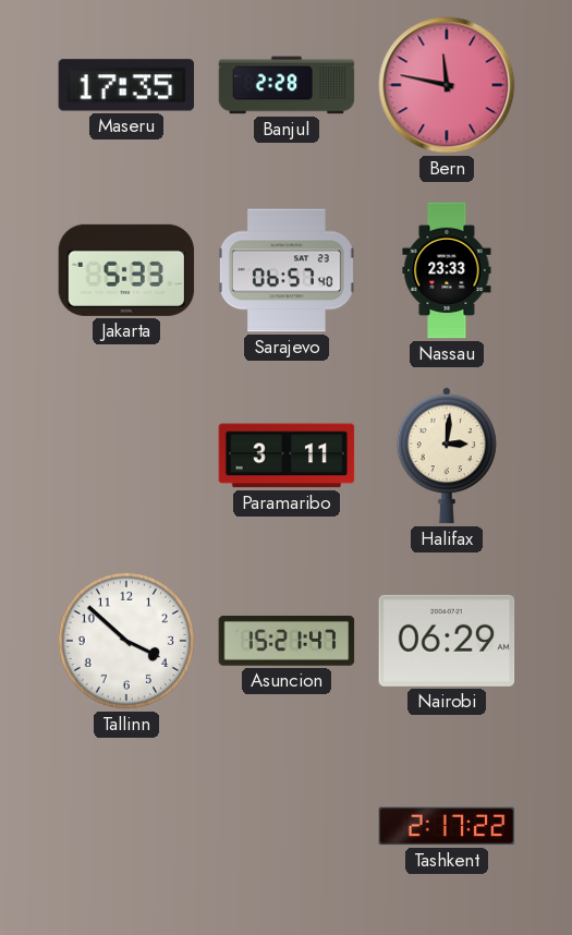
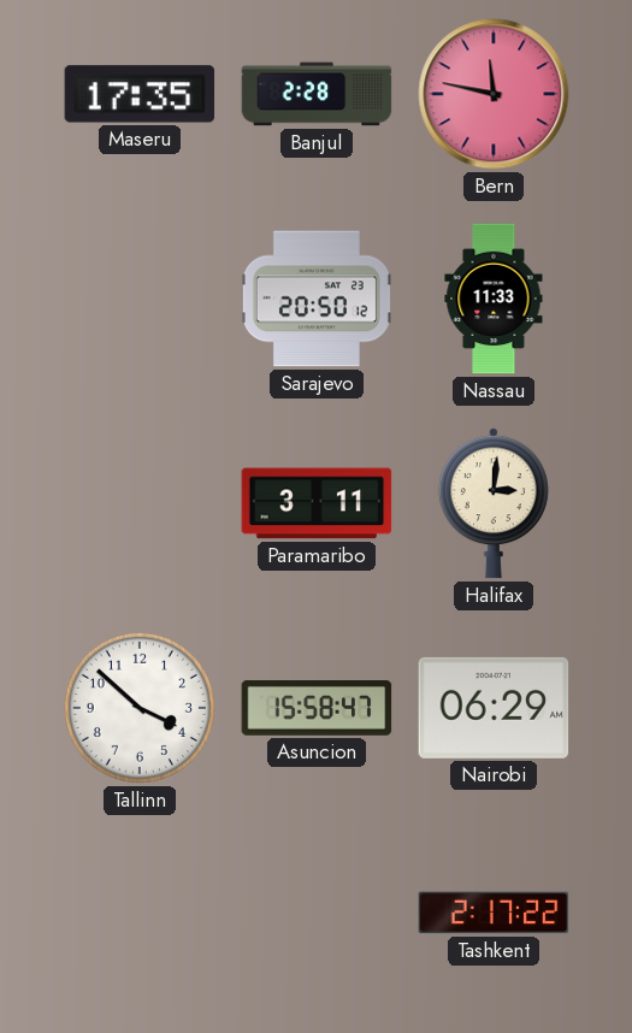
Jakarta: 5:33 -> none
Sarajevo: 06:57 -> 20:50
Nassau: 23:33 -> 11:33
Asuncion: 15:21 -> 15:58
